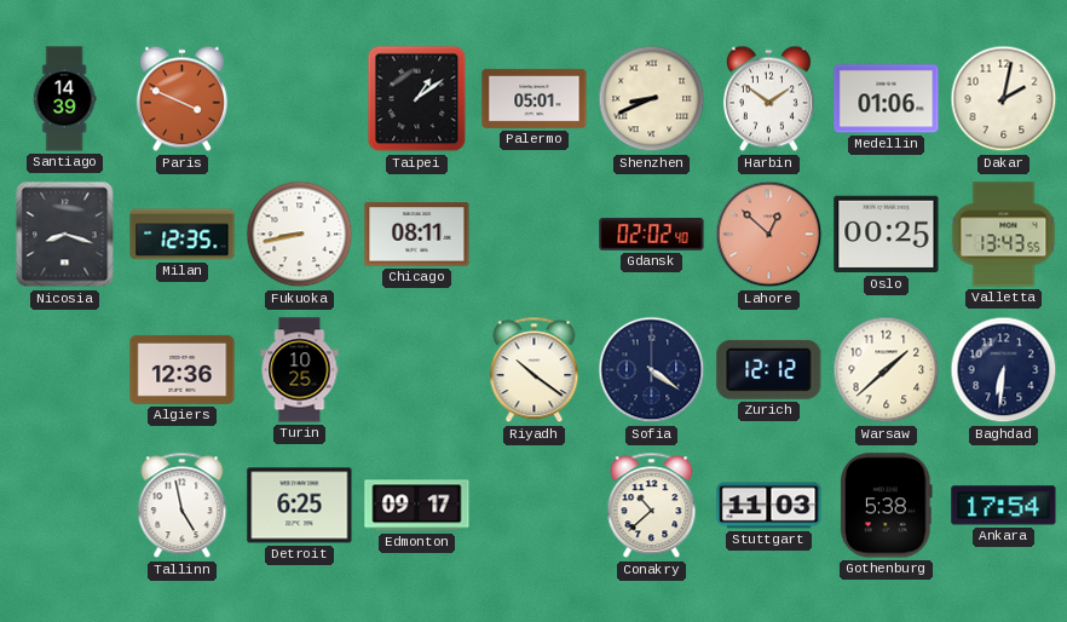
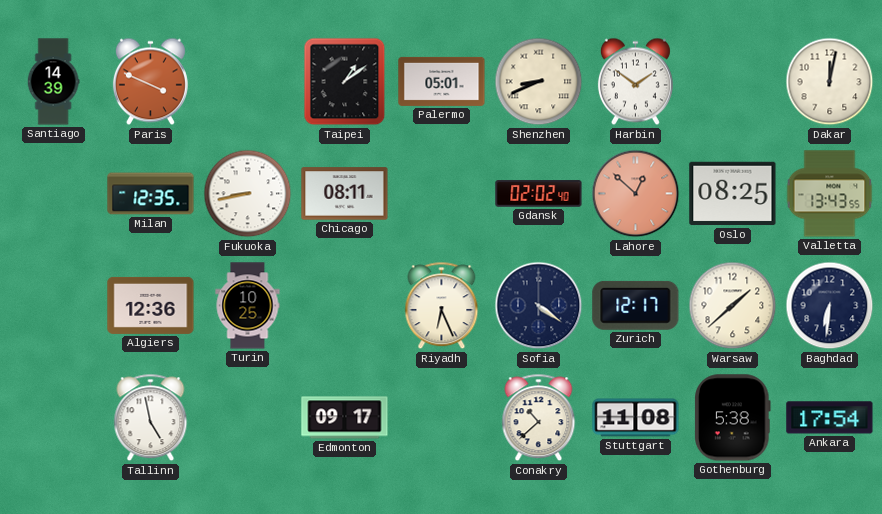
Medellin: 01:06 -> none
Dakar: 2:02 -> 12:02
Nicosia: 8:18 -> none
Oslo: 00:25 -> 08:25
Riyadh: 10:21 -> 6:26
Zurich: 12:12 -> 12:17
Detroit: 6:25 -> none
Stuttgart: 11:03 -> 11:08
